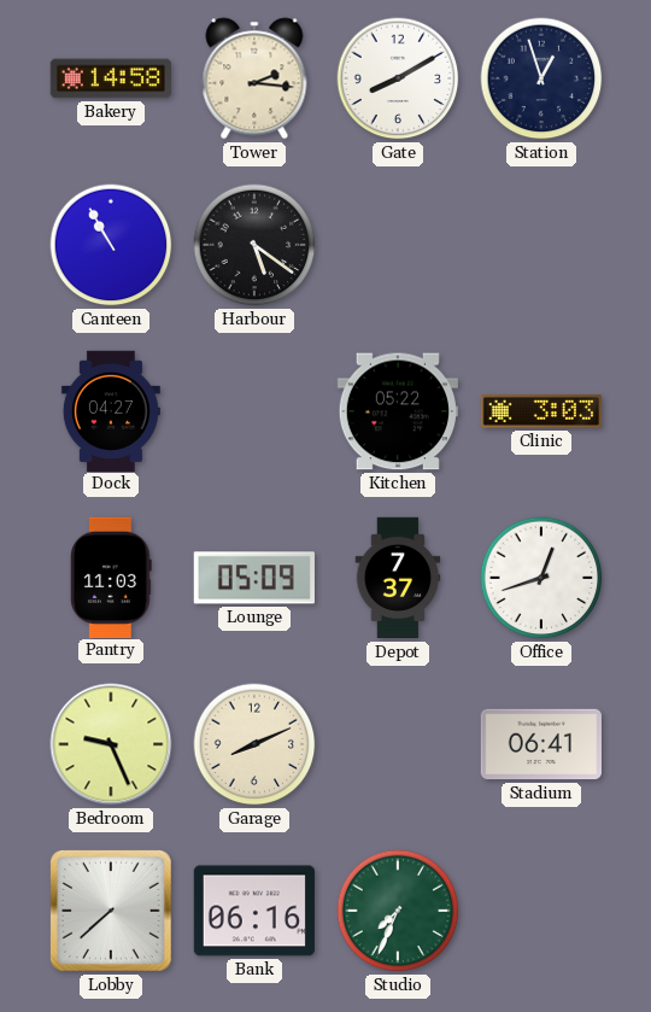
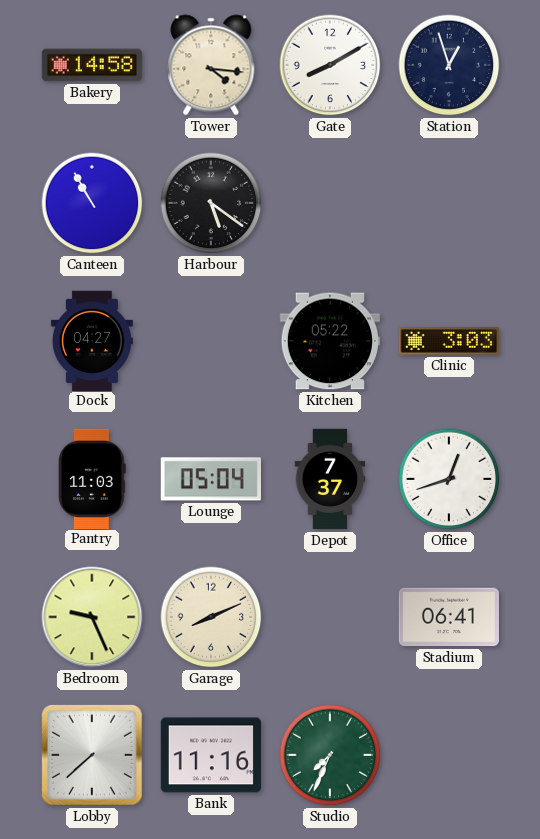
Tower: 2:16 -> 4:16
Lounge: 05:09 -> 05:04
Bank: 06:16 -> 11:16
